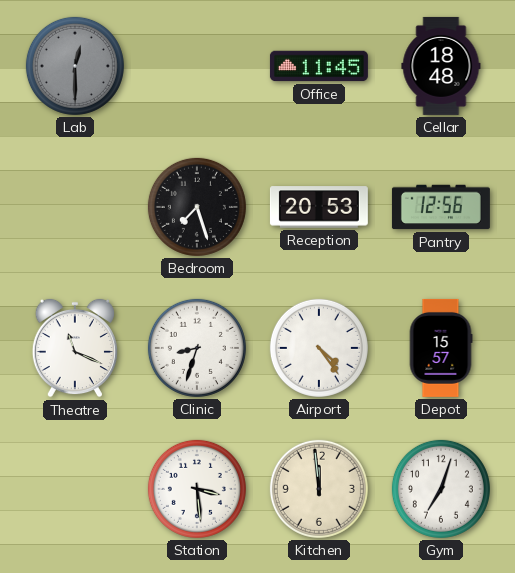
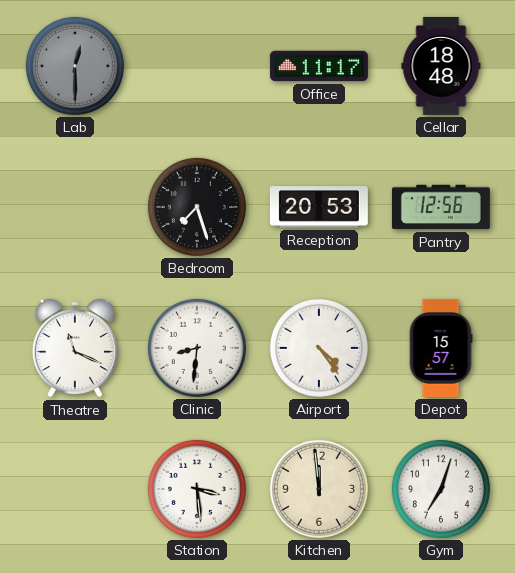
Office: 11:45 -> 11:17
Clinic: 8:33 -> 8:31
